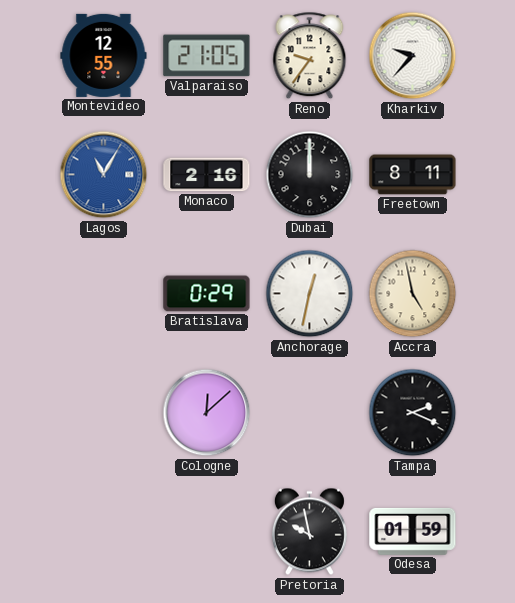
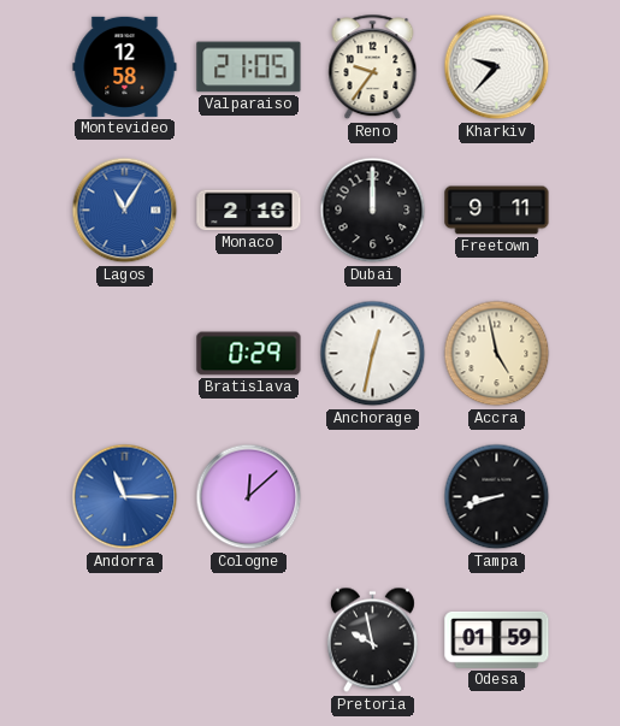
Montevideo: 12:55 -> 12:58
Freetown: 8:11 -> 9:11
Andorra: none -> 11:15
Tampa: 2:19 -> 8:42
